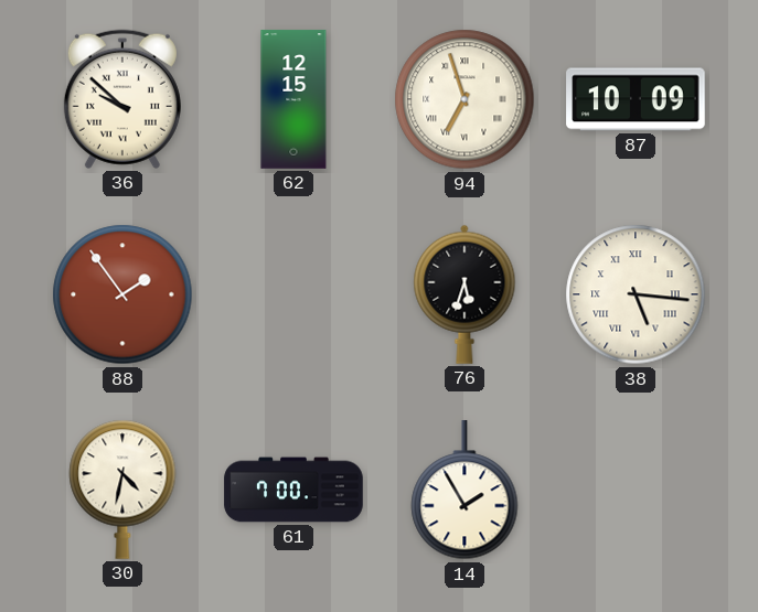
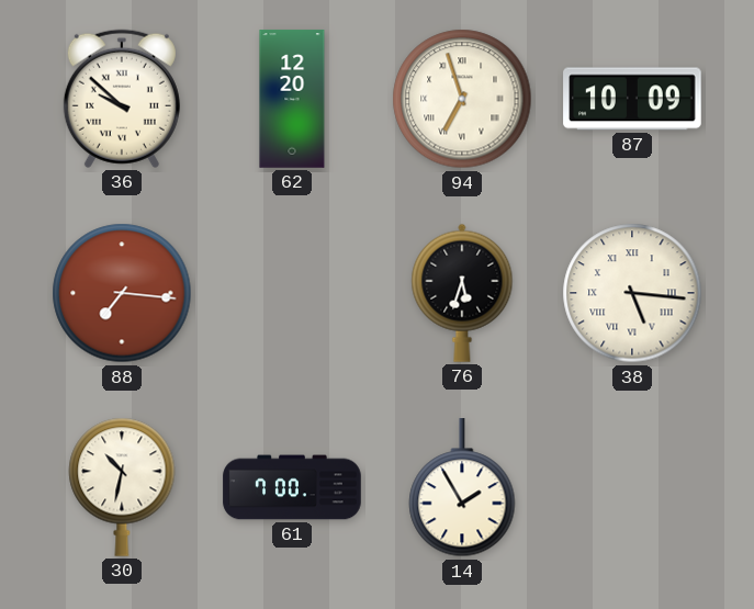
62: 12:15 -> 12:20
88: 1:54 -> 7:16
30: 4:32 -> 10:32
